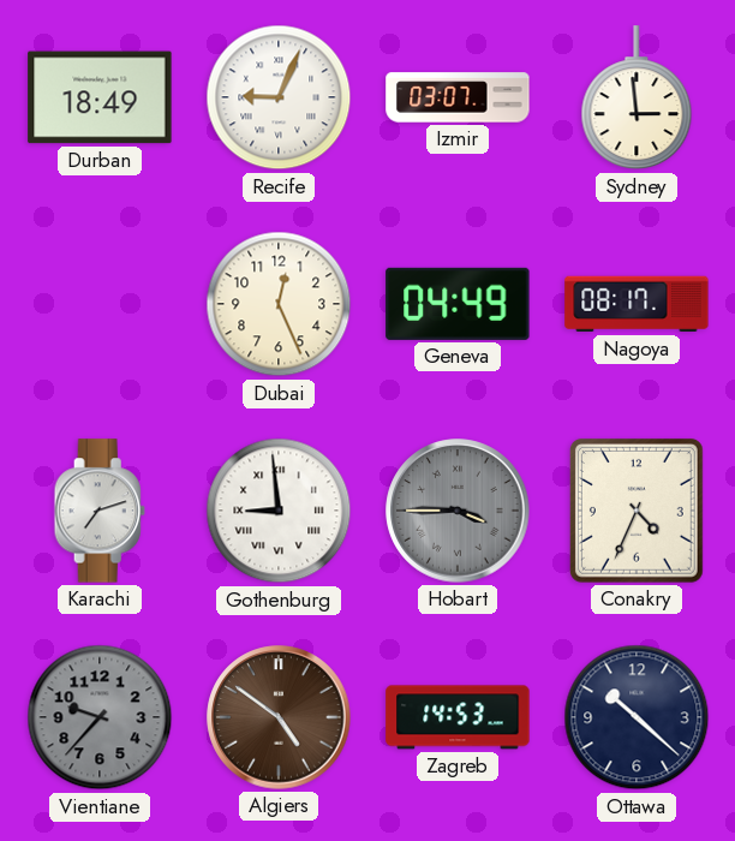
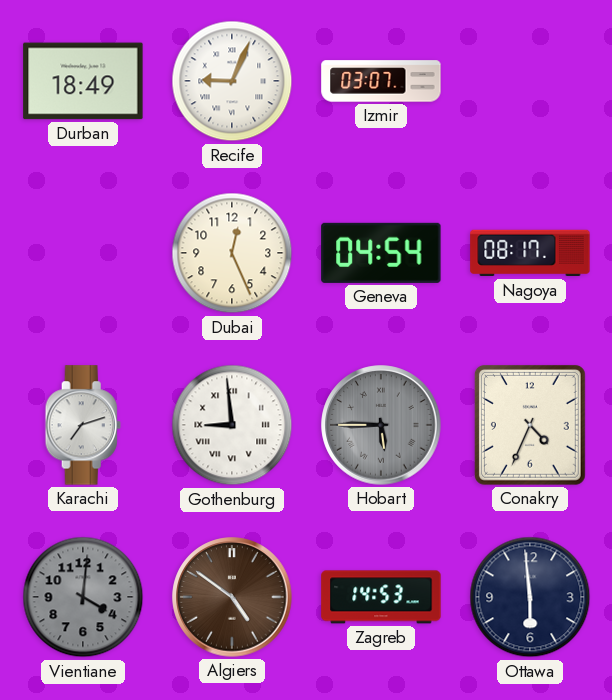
Sydney: 2:59 -> none
Geneva: 04:49 -> 04:54
Hobart: 3:45 -> 5:45
Vientiane: 9:37 -> 4:01
Ottawa: 10:22 -> 5:59
